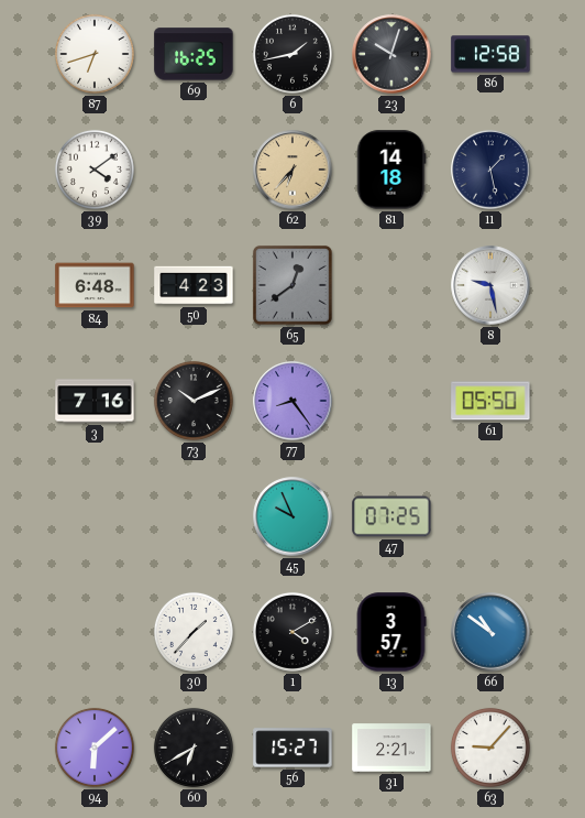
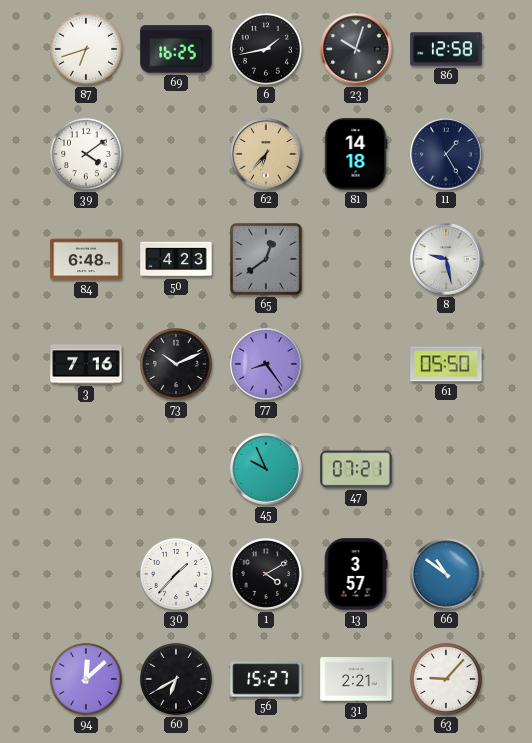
11: 1:28 -> 1:25
47: 07:25 -> 07:21
94: 6:08 -> 12:08
